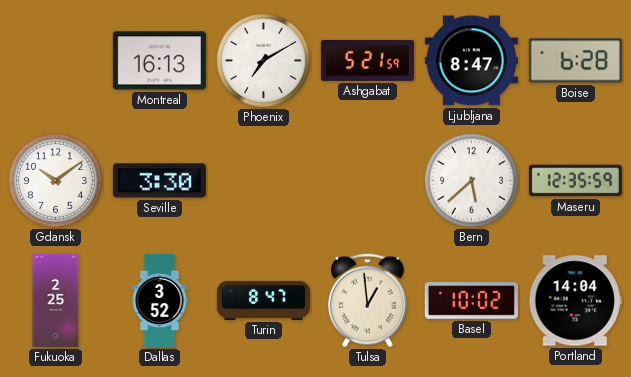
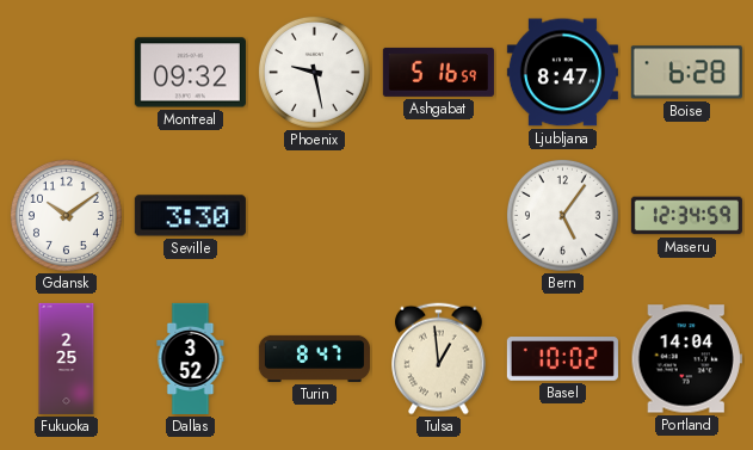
Montreal: 16:13 -> 09:32
Phoenix: 7:10 -> 9:28
Ashgabat: 5:21 -> 5:16
Bern: 5:38 -> 5:06
Maseru: 12:35 -> 12:34
